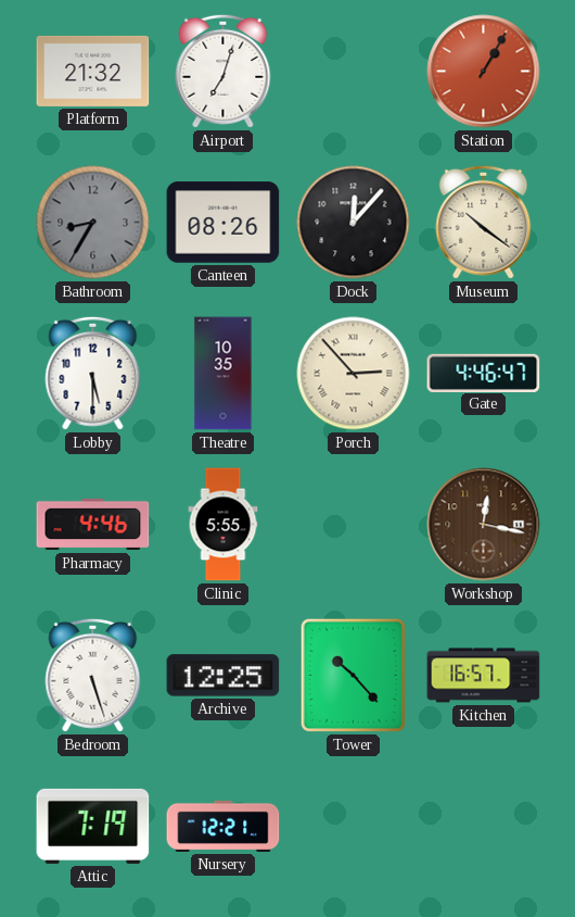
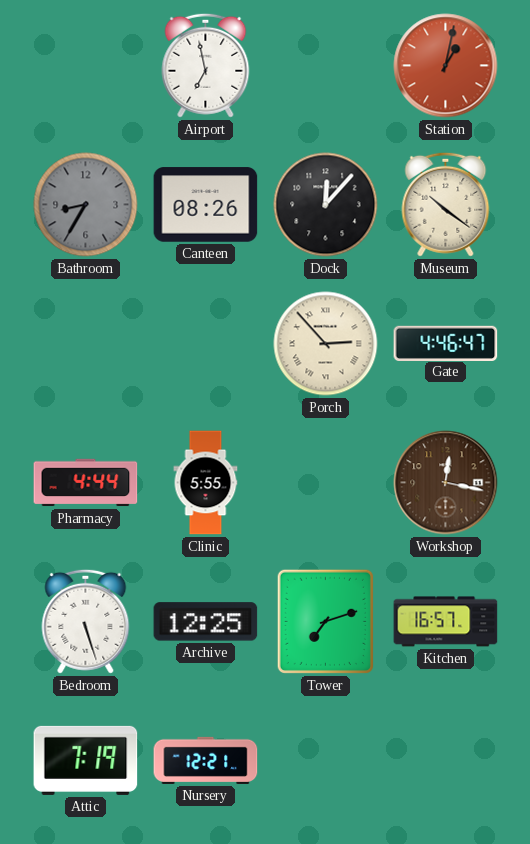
Platform: 21:32 -> none
Airport: 7:03 -> 6:58
Station: 1:05 -> 1:02
Lobby: 5:30 -> none
Theatre: 10:35 -> none
Pharmacy: 4:46 -> 4:44
Tower: 10:23 -> 7:12
